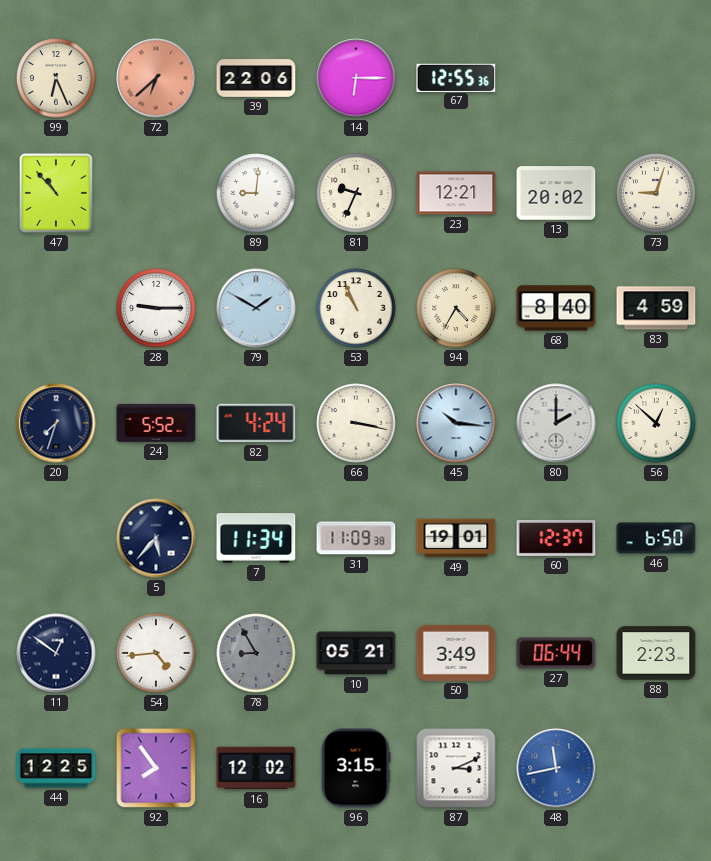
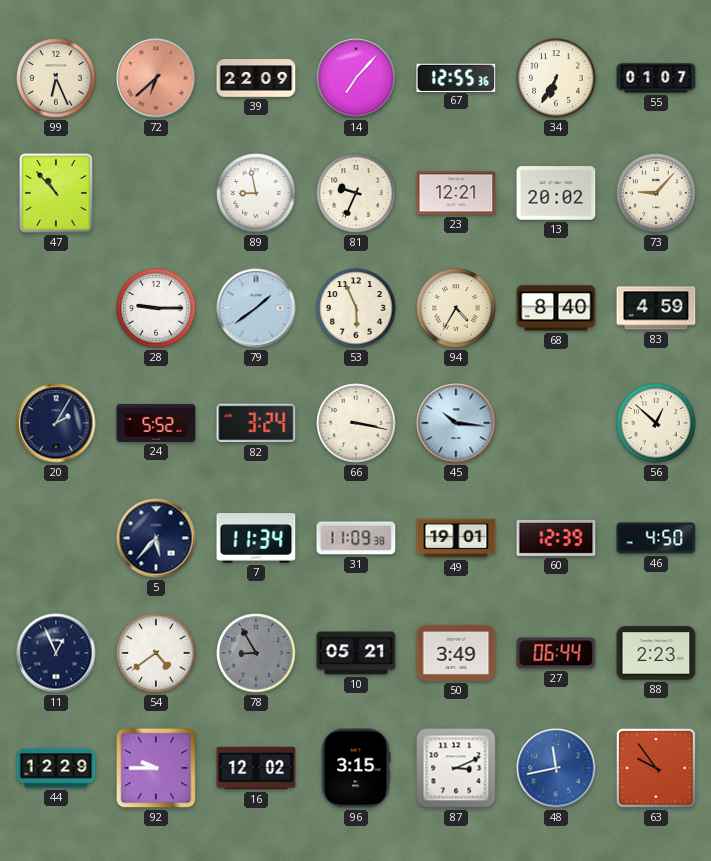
39: 22:06 -> 22:09
14: 6:15 -> 7:07
34: none -> 6:35
55: none -> 01:07
89: 9:01 -> 8:58
73: 9:03 -> 9:07
79: 1:50 -> 1:39
53: 10:56 -> 5:56
20: 7:33 -> 2:05
82: 4:24 -> 3:24
80: 2:00 -> none
60: 12:37 -> 12:39
46: 6:50 -> 4:50
11: 12:51 -> 12:56
54: 4:44 -> 4:39
44: 12:25 -> 12:29
92: 7:54 -> 9:45
63: none -> 9:54
